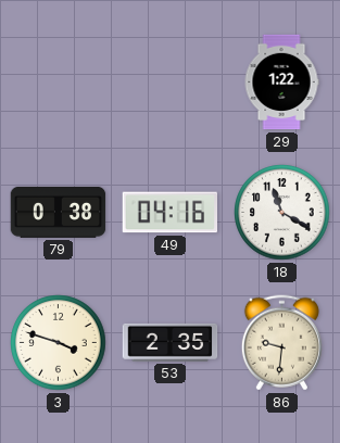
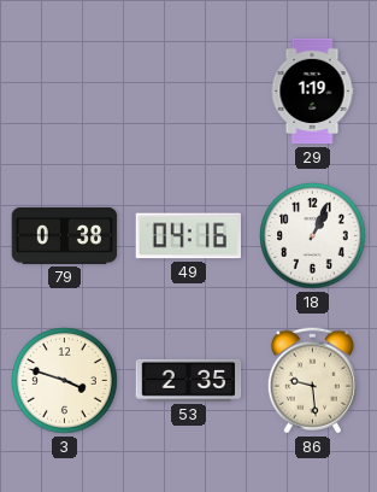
29: 1:22 -> 1:19
18: 11:20 -> 1:04
86: 9:31 -> 9:29
